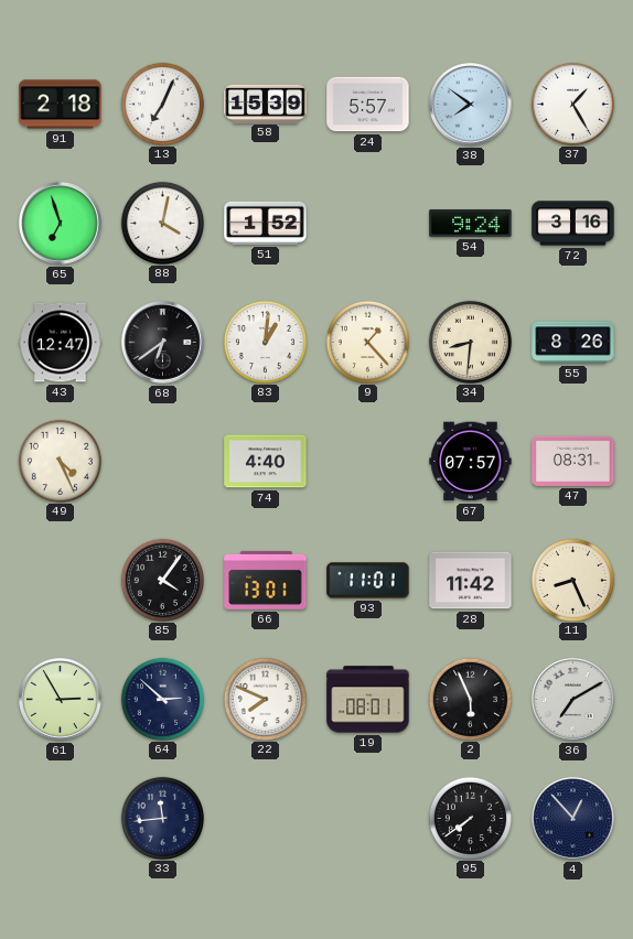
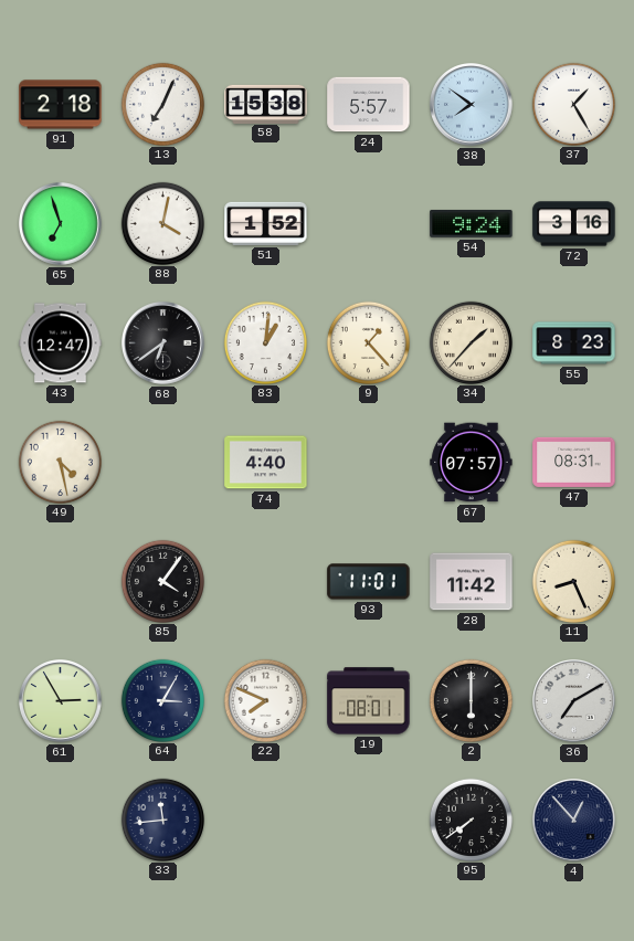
58: 15:39 -> 15:38
34: 8:31 -> 1:37
55: 8:26 -> 8:23
49: 4:26 -> 4:28
66: 13:01 -> none
64: 2:52 -> 3:05
2: 5:56 -> 6:00
